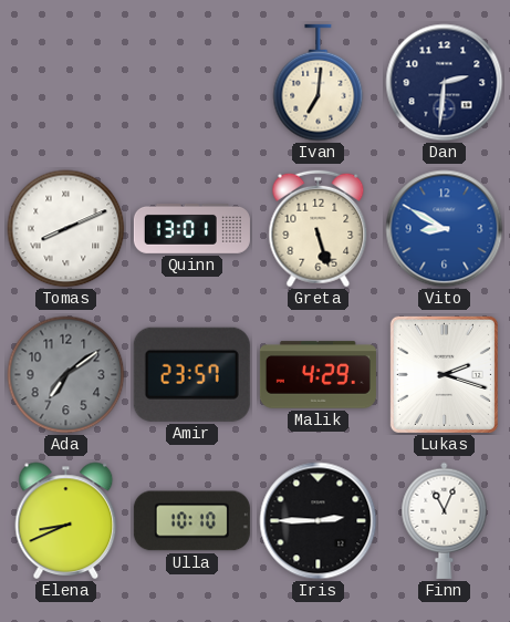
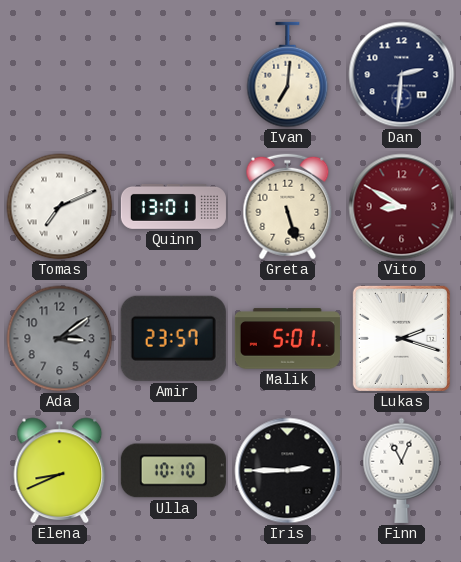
Tomas: 8:11 -> 7:11
Vito dial: blue -> burgundy
Ada: 7:09 -> 3:09
Malik: 4:29 -> 5:01
